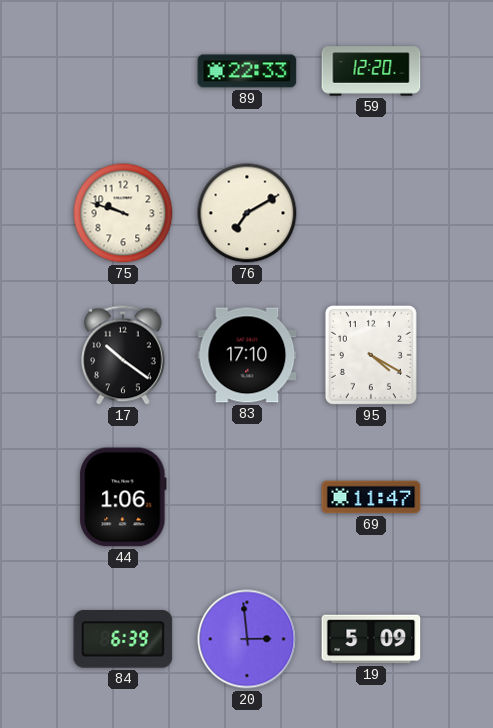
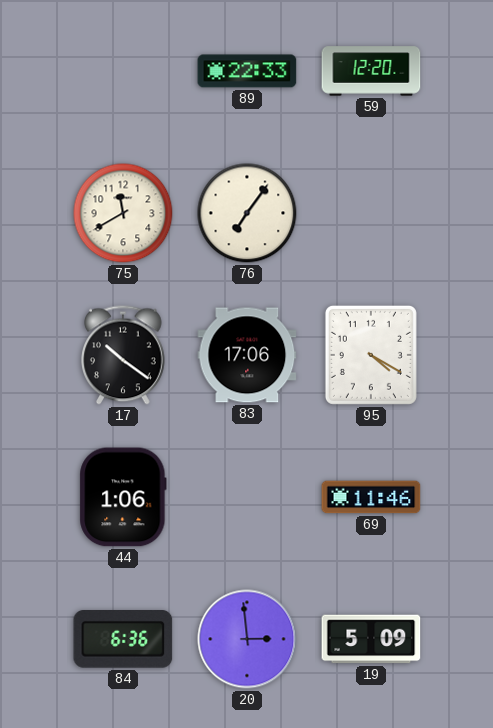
75: 9:48 -> 11:40
76: 7:10 -> 7:06
83: 17:10 -> 17:06
69: 11:47 -> 11:46
84: 6:39 -> 6:36
